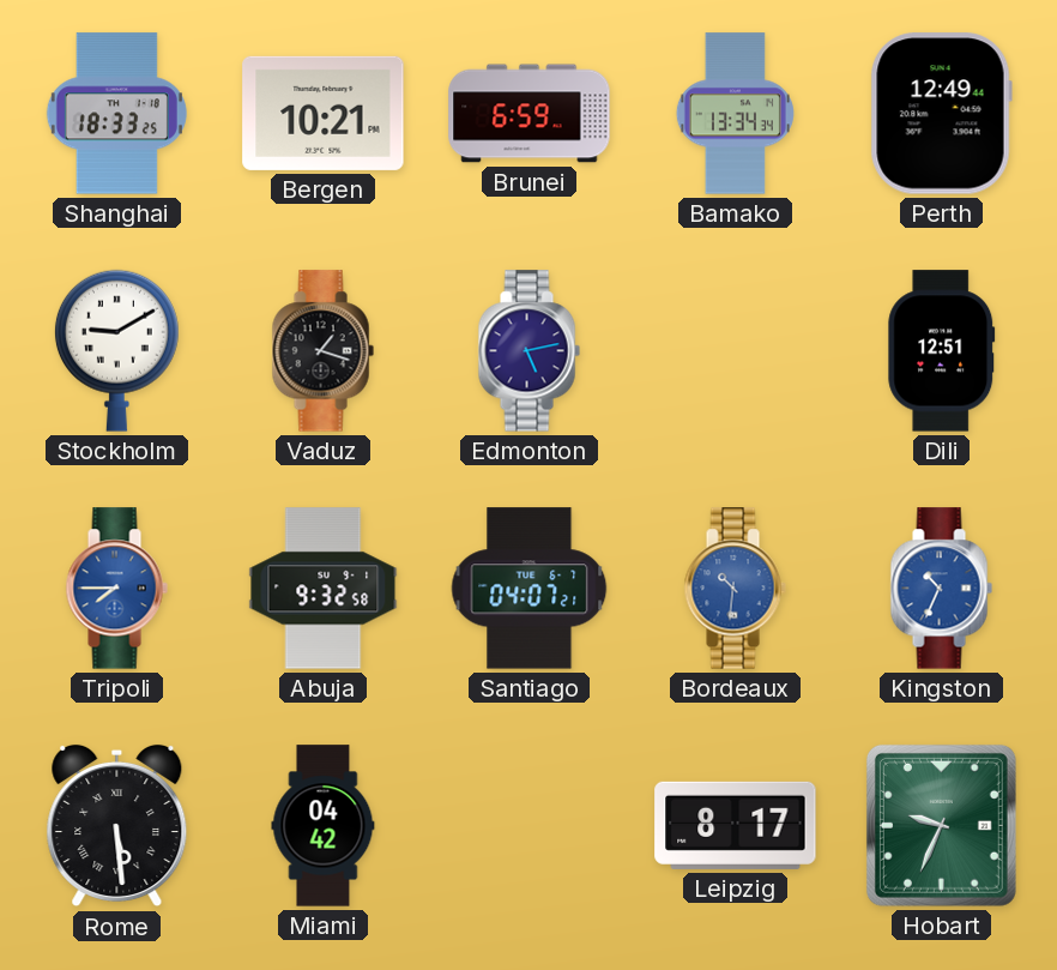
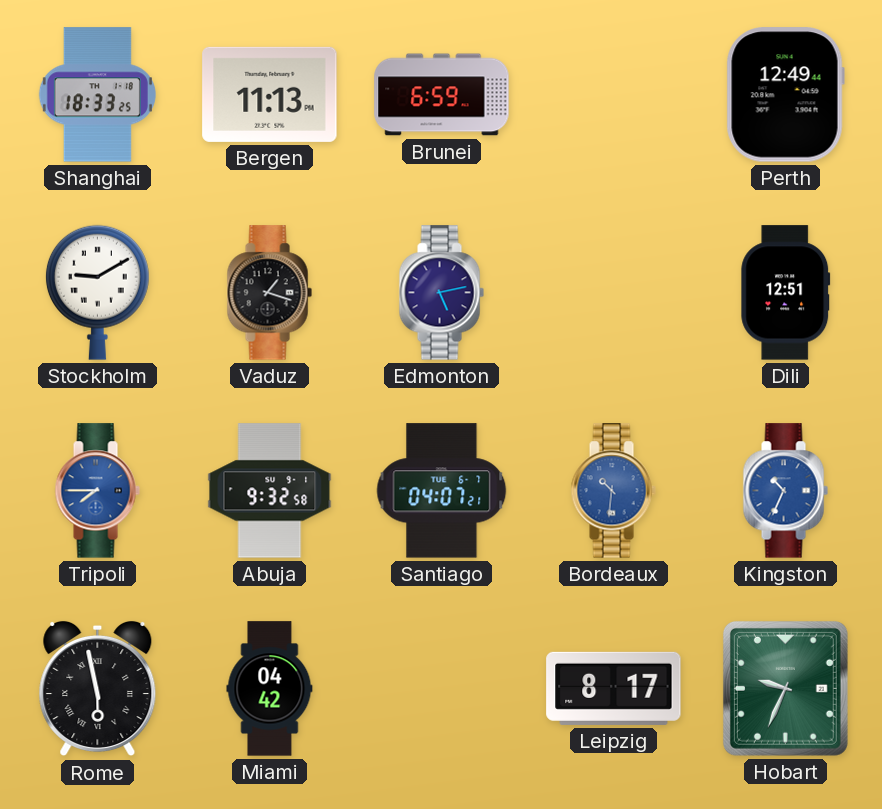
Bergen: 10:21 -> 11:13
Bamako: 13:34 -> none
Rome: 5:29 -> 5:58
